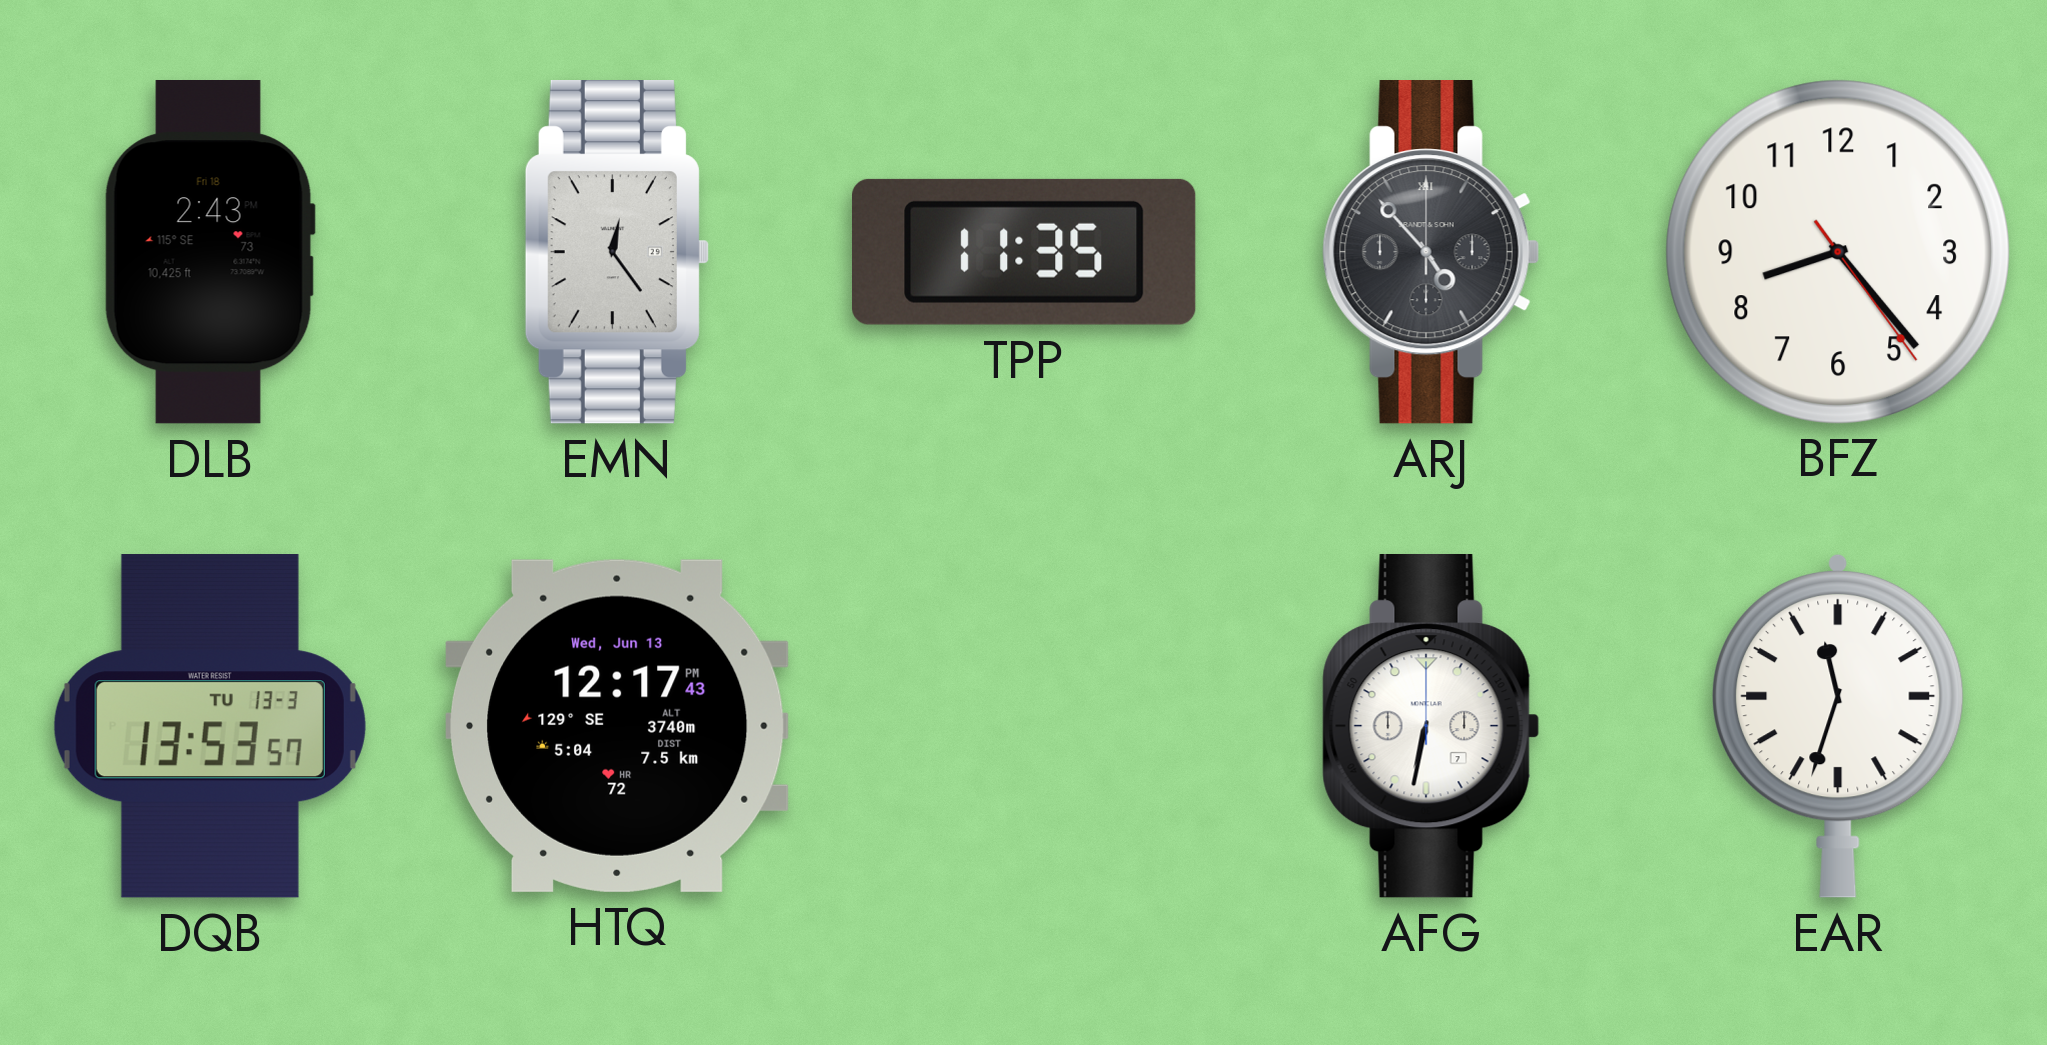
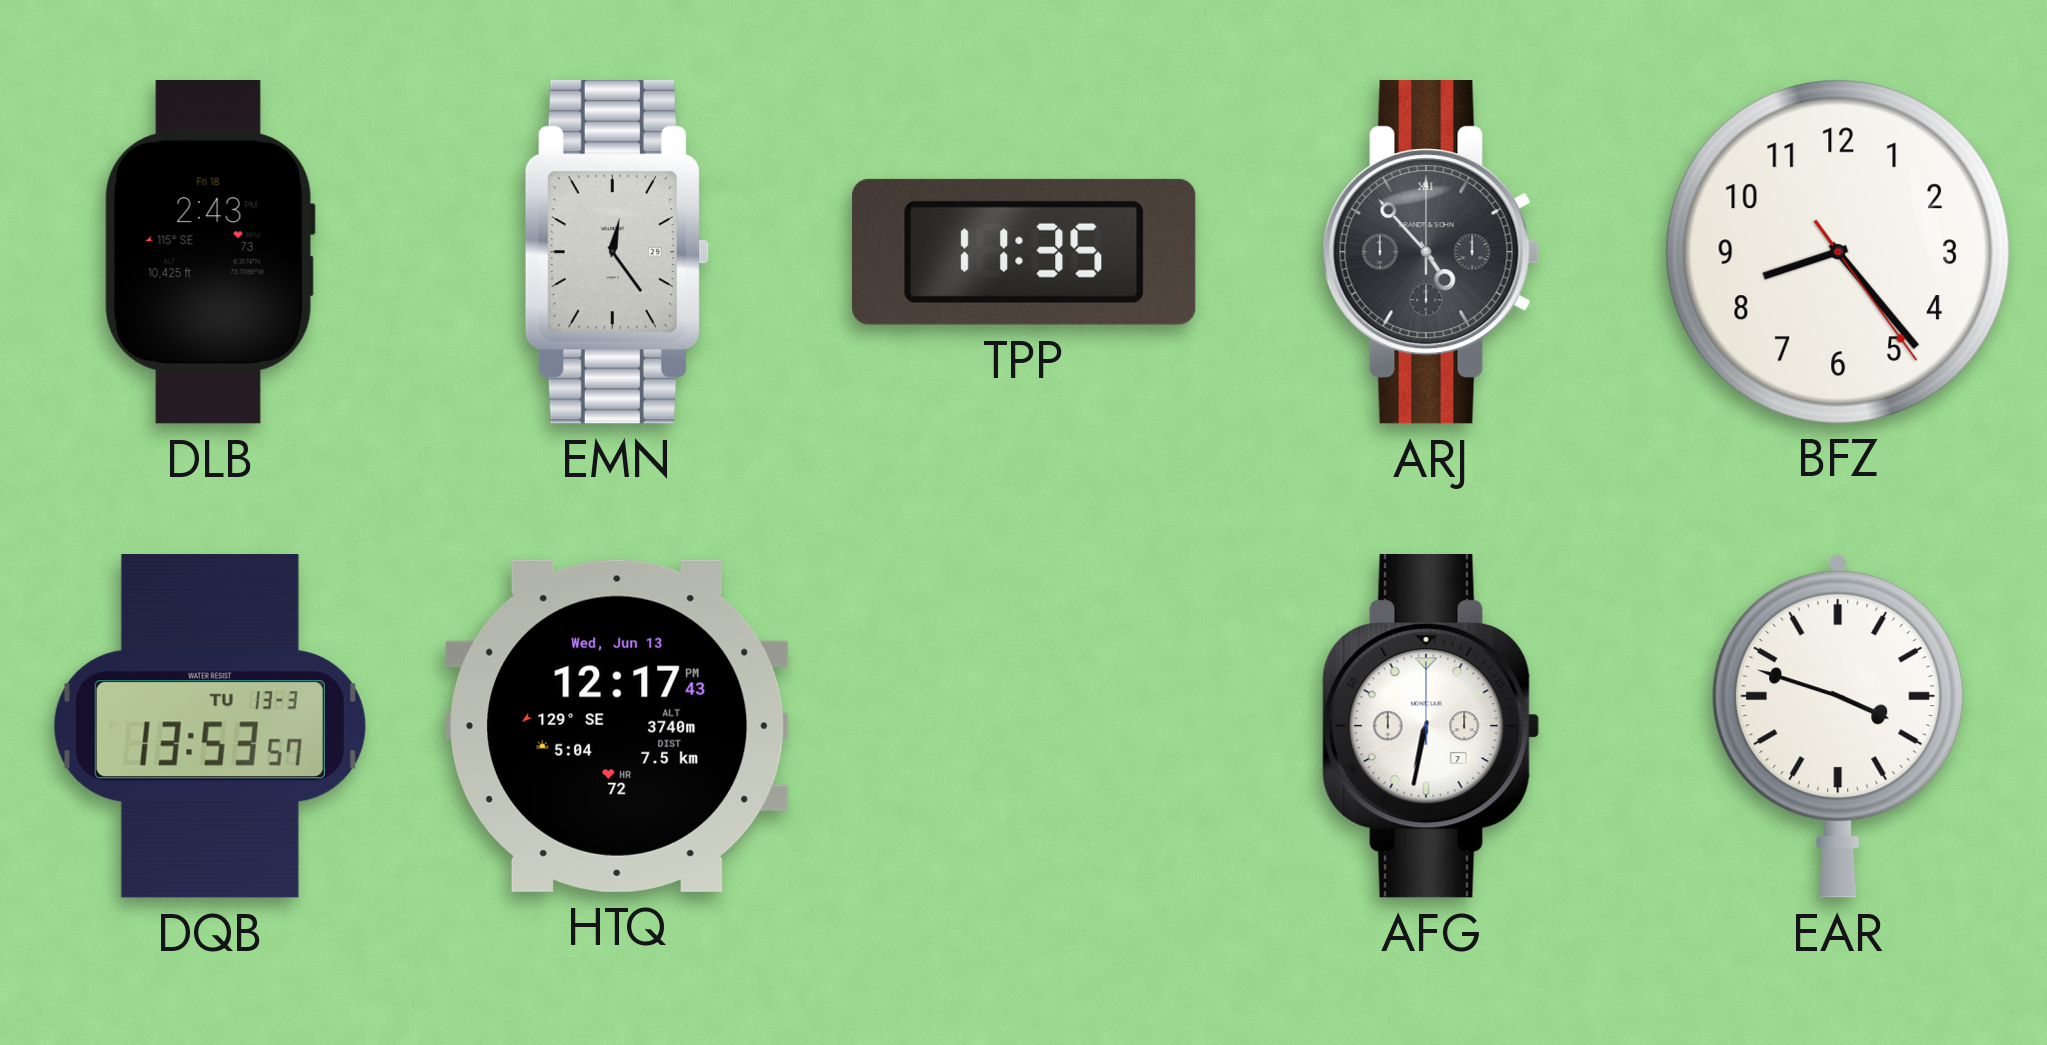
EAR: 11:33 -> 3:48
